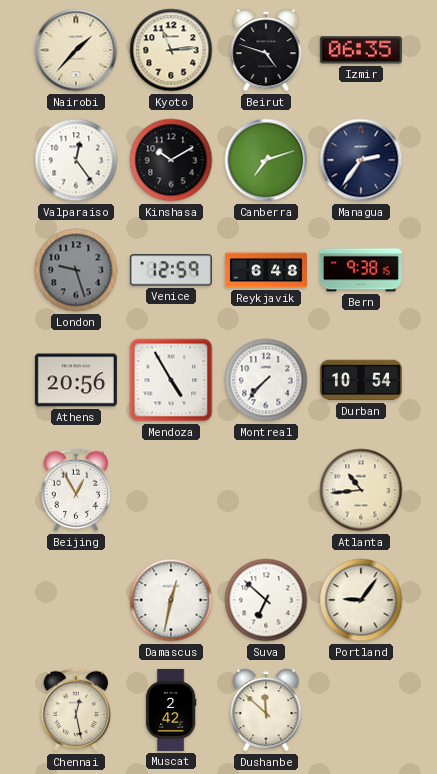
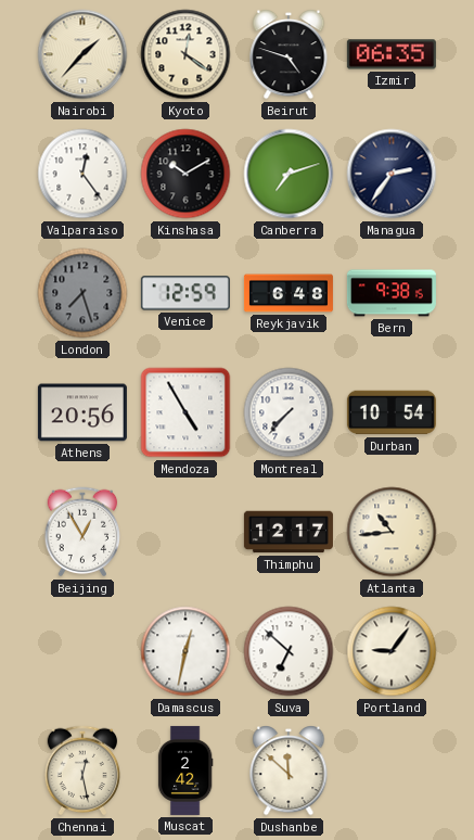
Kyoto: 11:14 -> 12:21
London: 9:27 -> 7:27
Thimphu: none -> 12:17
